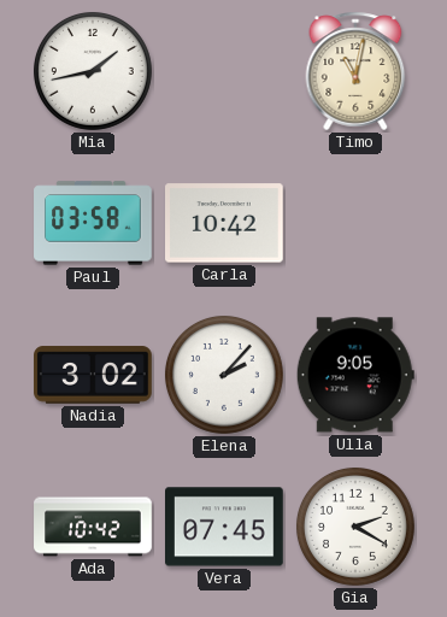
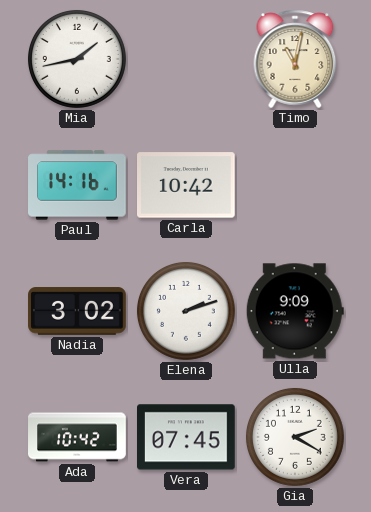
Paul: 03:58 -> 14:16
Elena: 2:07 -> 2:12
Ulla: 9:05 -> 9:09
